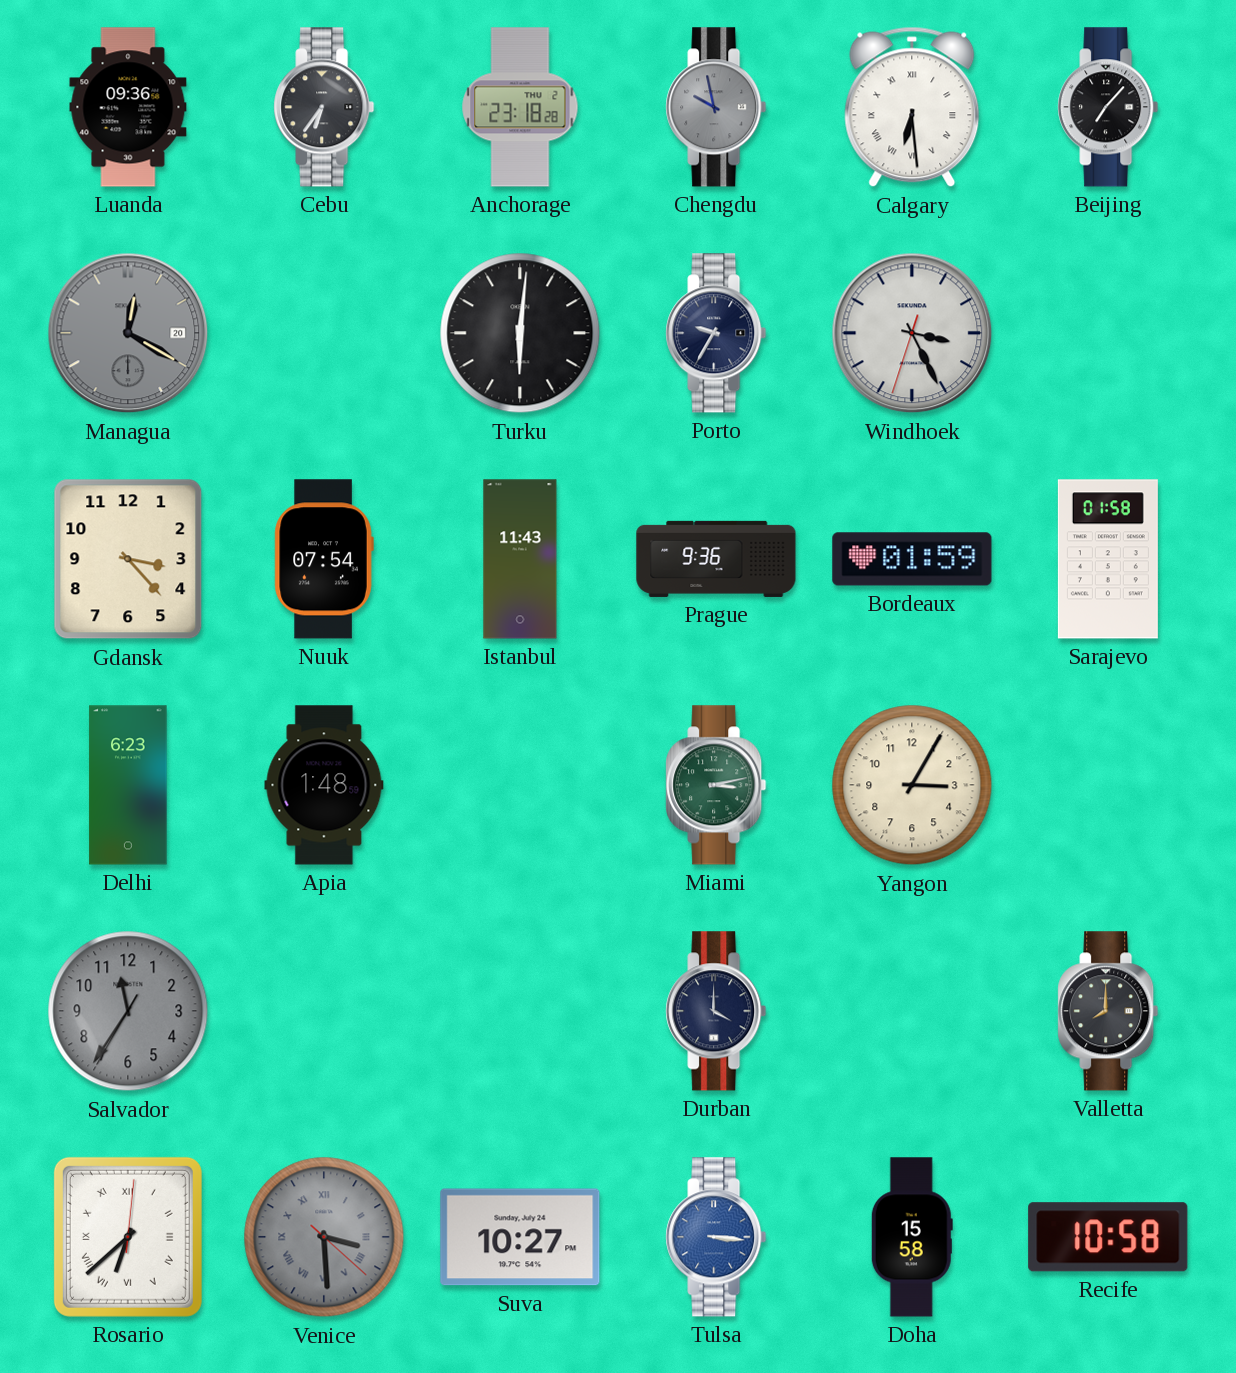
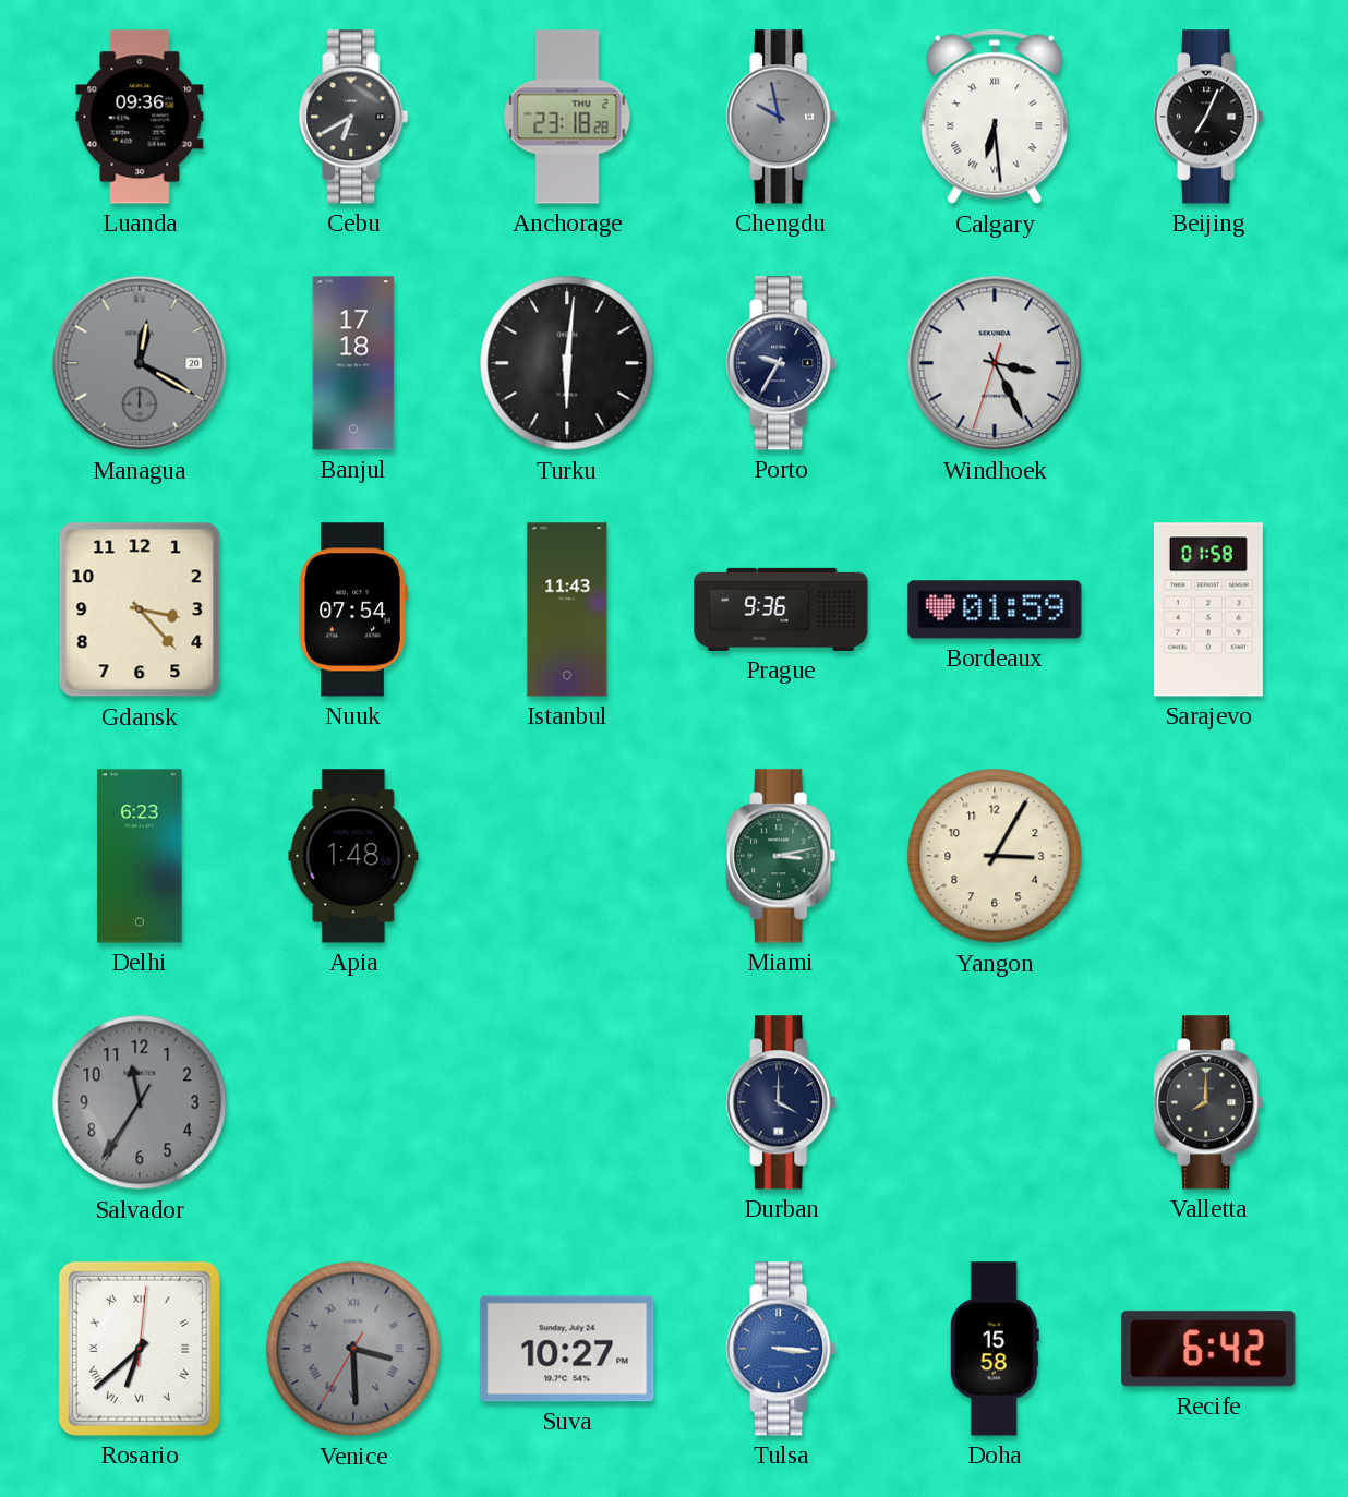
Cebu: 6:36 -> 6:40
Beijing: 7:07 -> 7:04
Banjul: none -> 17:18
Venice: 3:29:22 -> 3:29:35
Recife: 10:58 -> 6:42
